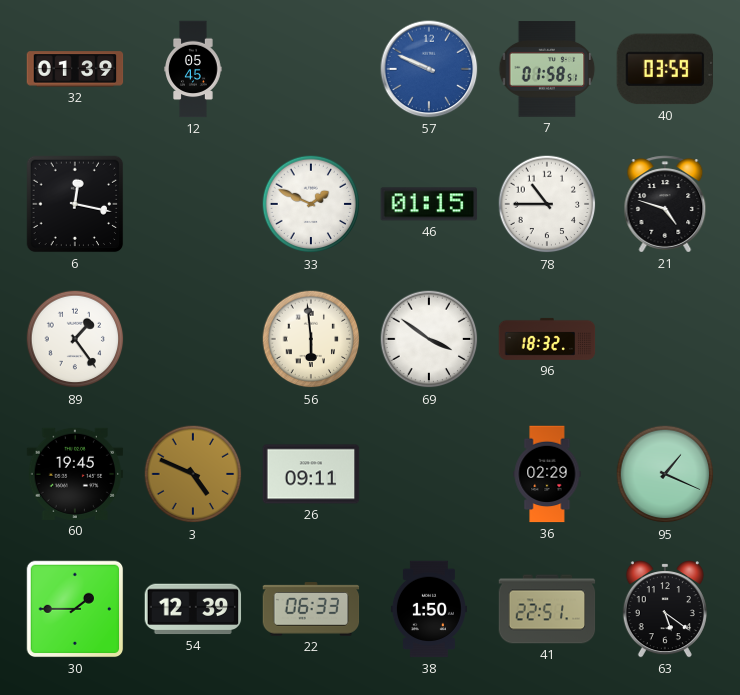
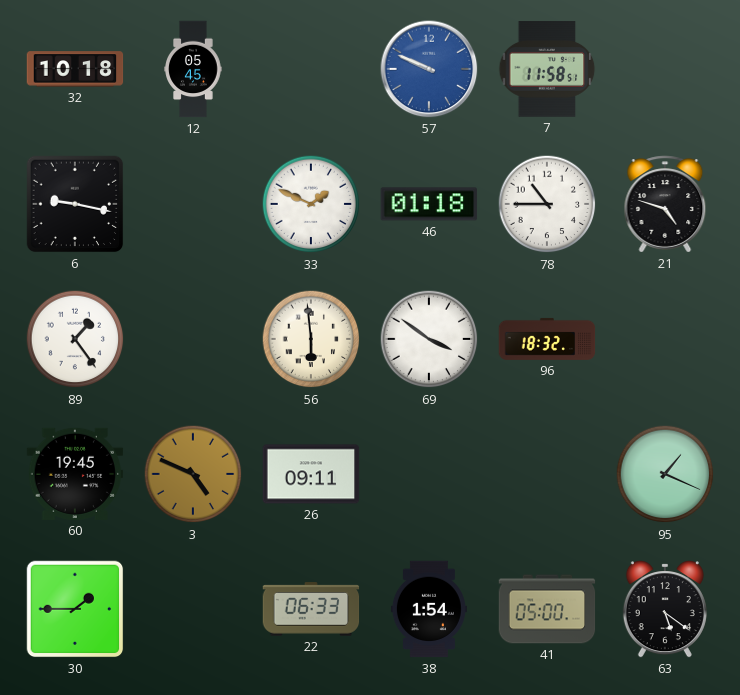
32: 01:39 -> 10:18
7: 01:58 -> 11:58
40: 03:59 -> none
6: 12:17 -> 9:17
46: 01:15 -> 01:18
36: 02:29 -> none
54: 12:39 -> none
38: 1:50 -> 1:54
41: 22:51 -> 05:00
